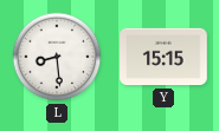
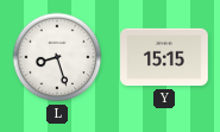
L: 8:29 -> 8:27
